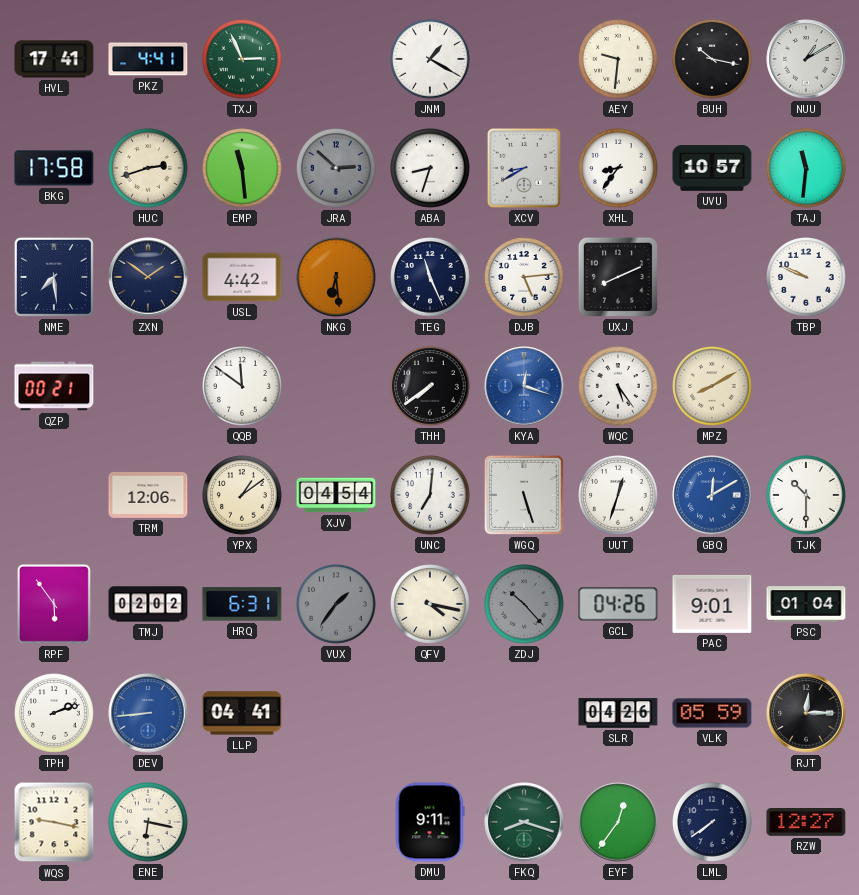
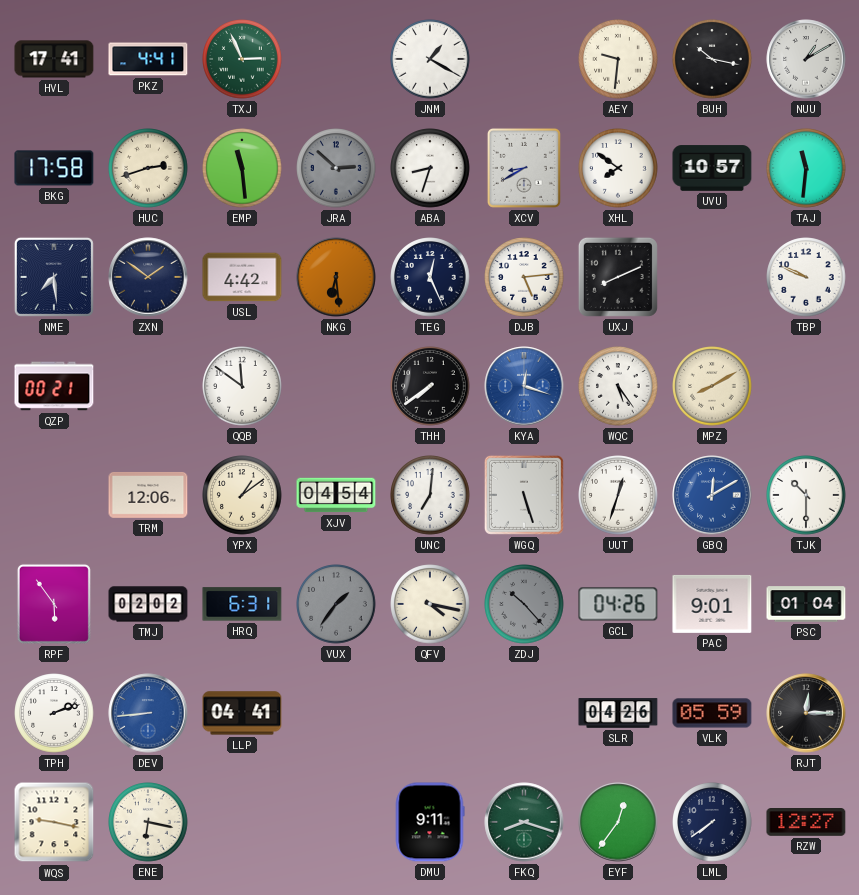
XHL: 8:36 -> 7:51
TEG: 11:26 -> 12:26
